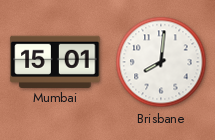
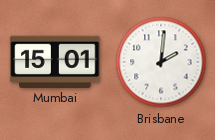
Brisbane: 8:01 -> 2:01
